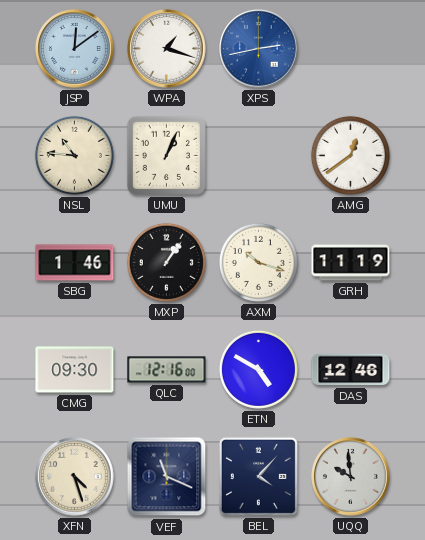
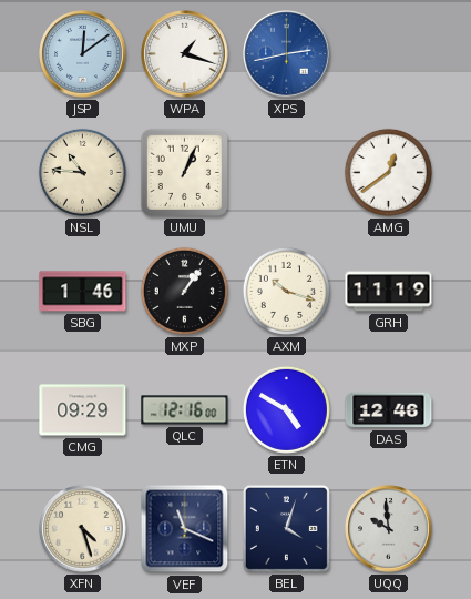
CMG: 09:30 -> 09:29
BEL: 4:07 -> 4:03
